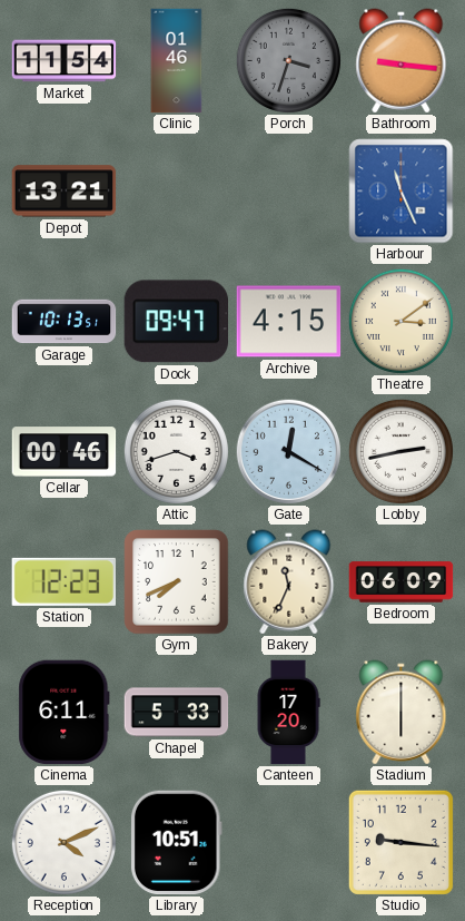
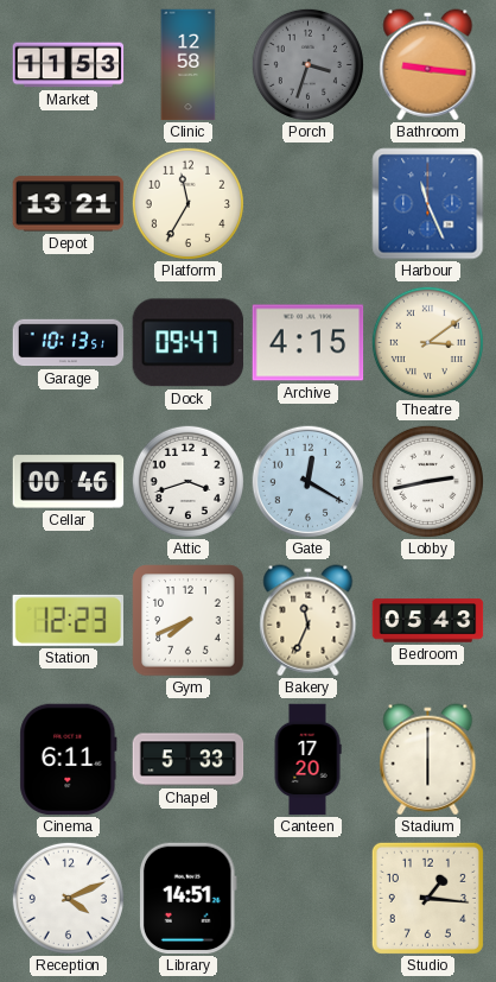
Market: 11:54 -> 11:53
Clinic: 01:46 -> 12:58
Platform: none -> 11:35
Bedroom: 06:09 -> 05:43
Library: 10:51 -> 14:51
Studio: 9:16 -> 1:16
